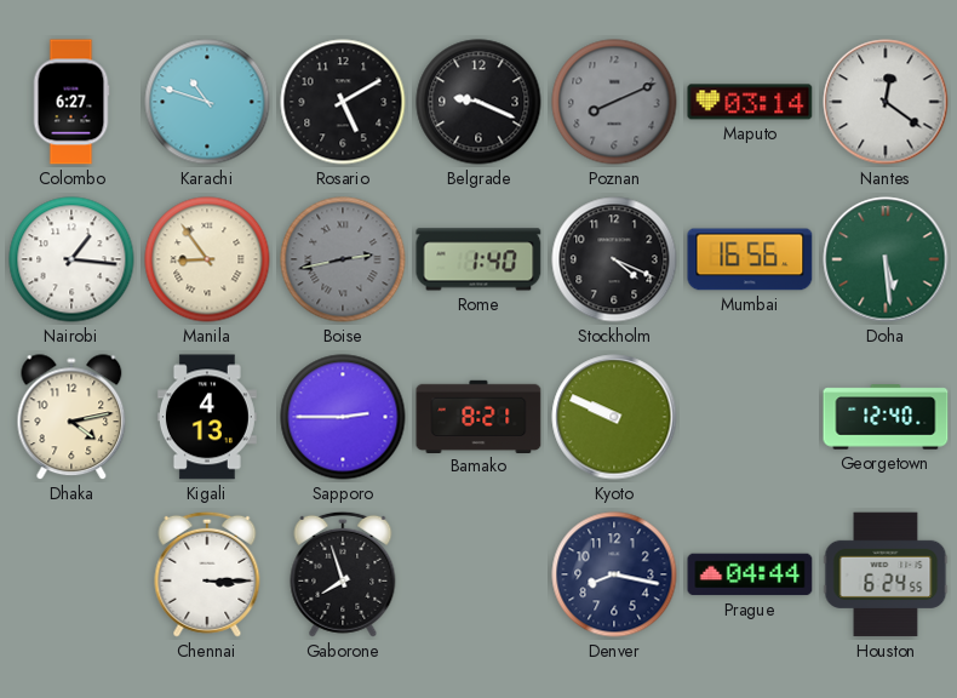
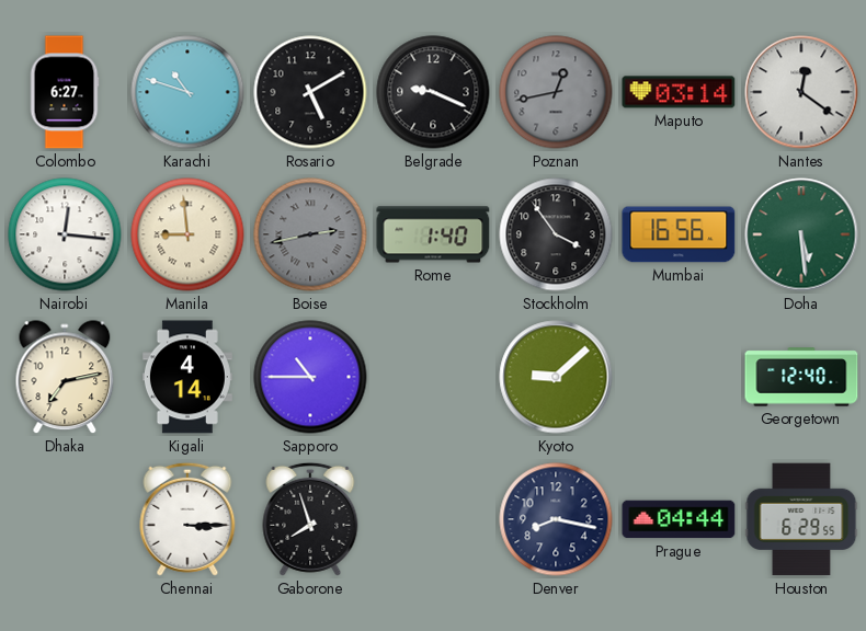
Poznan: 8:11 -> 12:43
Nairobi: 1:16 -> 12:16
Manila: 8:54 -> 8:59
Stockholm: 4:19 -> 3:54
Dhaka: 4:13 -> 7:13
Kigali: 4:13 -> 4:14
Sapporo: 2:45 -> 10:45
Bamako: 8:21 -> none
Kyoto: 9:49 -> 9:08
Houston: 6:24 -> 6:29
